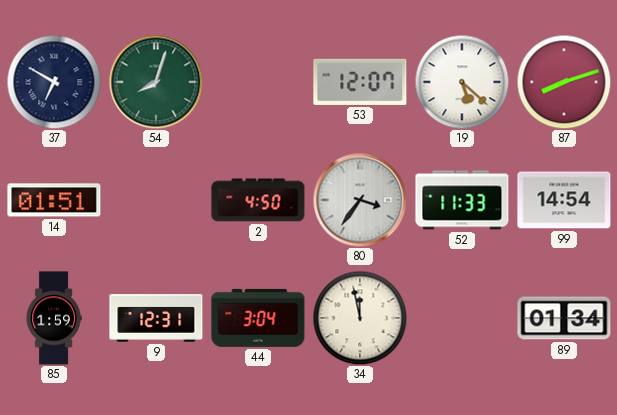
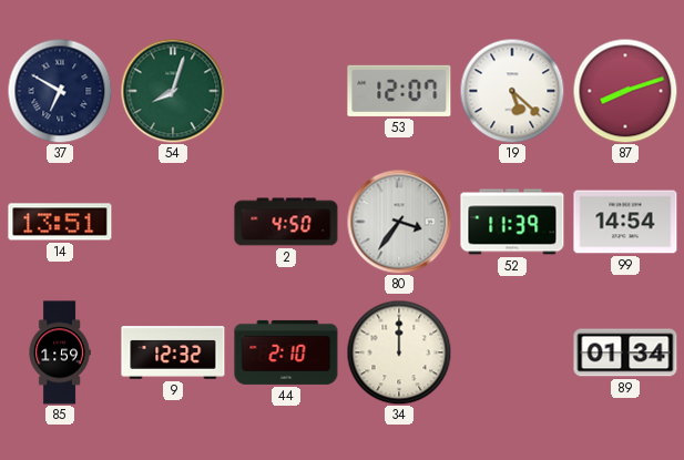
14: 01:51 -> 13:51
52: 11:33 -> 11:39
9: 12:31 -> 12:32
44: 3:04 -> 2:10
34: 11:58 -> 12:00
